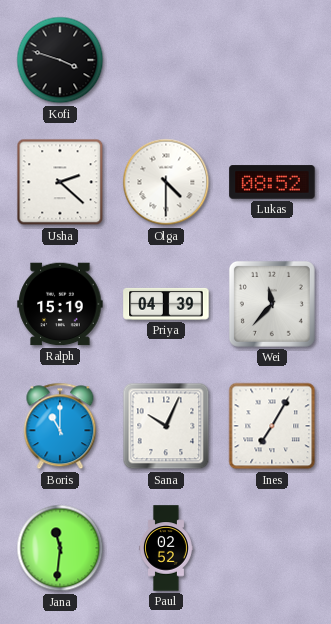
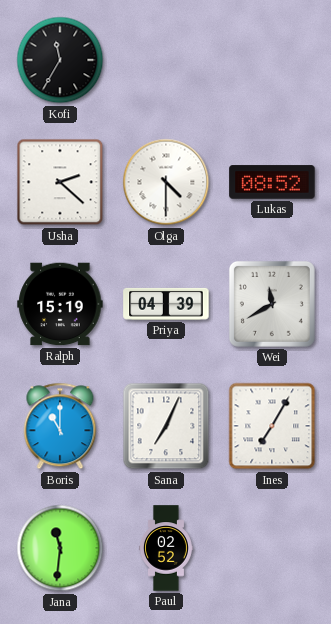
Kofi: 3:48 -> 11:35
Wei: 11:37 -> 11:40
Sana: 10:04 -> 7:04
